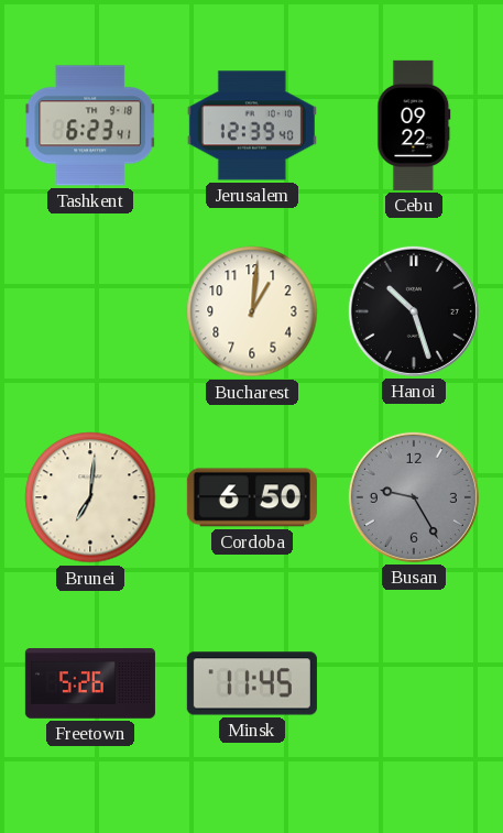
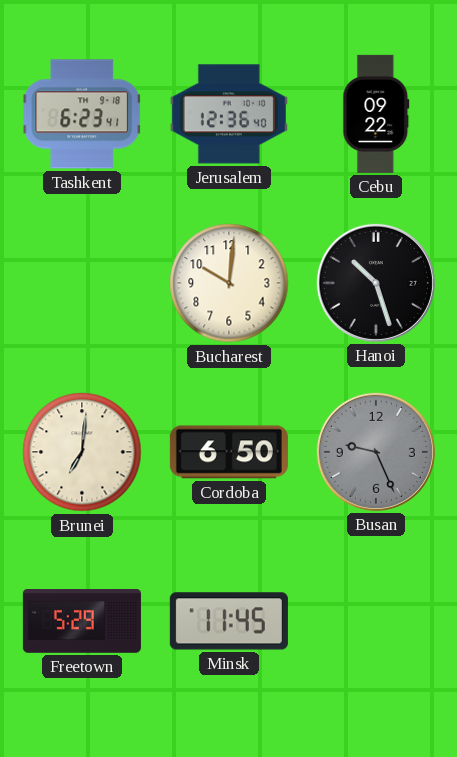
Jerusalem: 12:39 -> 12:36
Bucharest: 1:01 -> 10:01
Busan: 9:25 -> 9:26
Freetown: 5:26 -> 5:29
